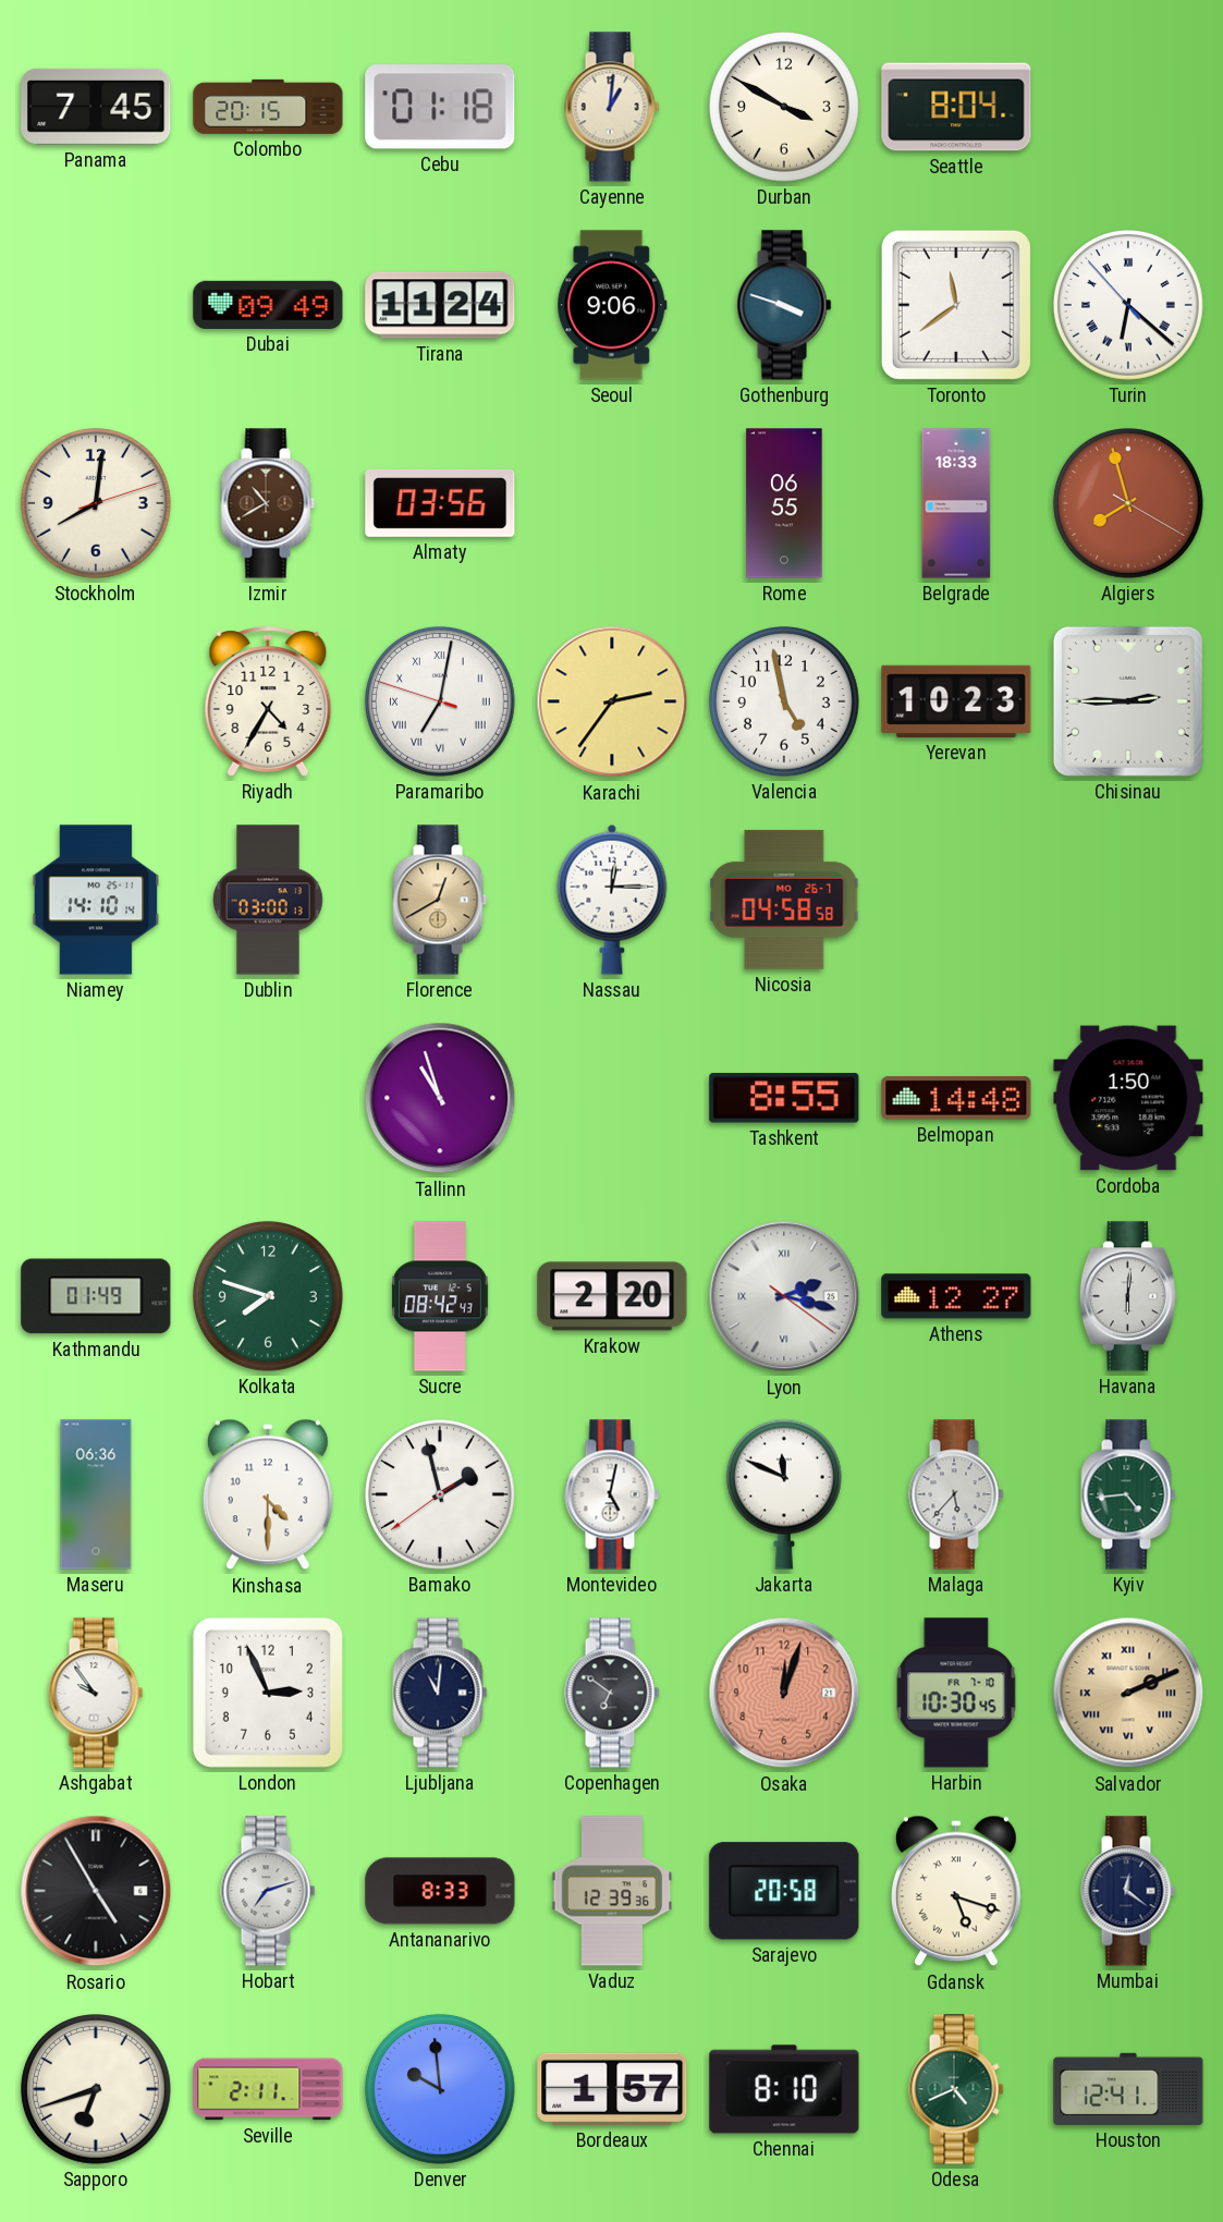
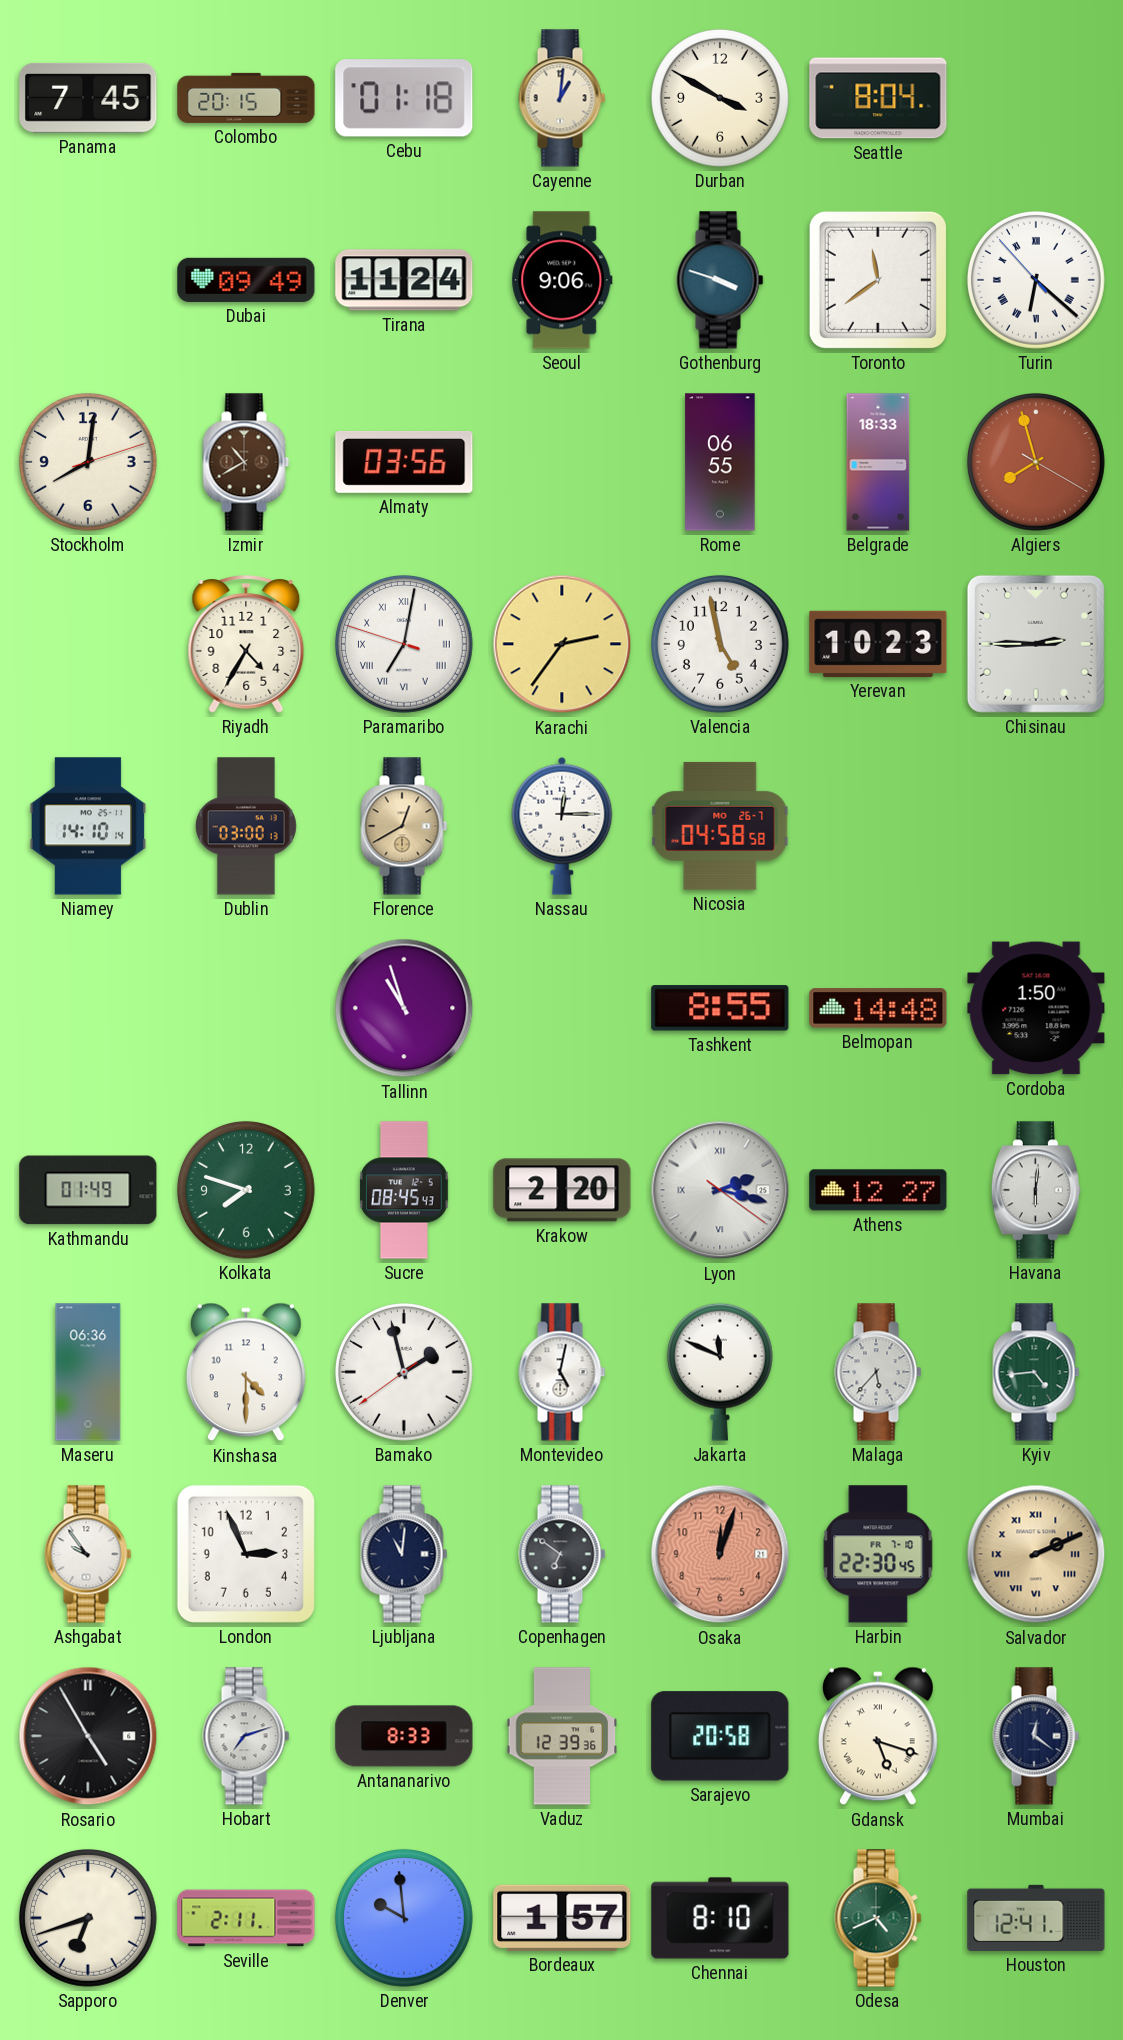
Sucre: 08:42 -> 08:45
Harbin: 10:30 -> 22:30
